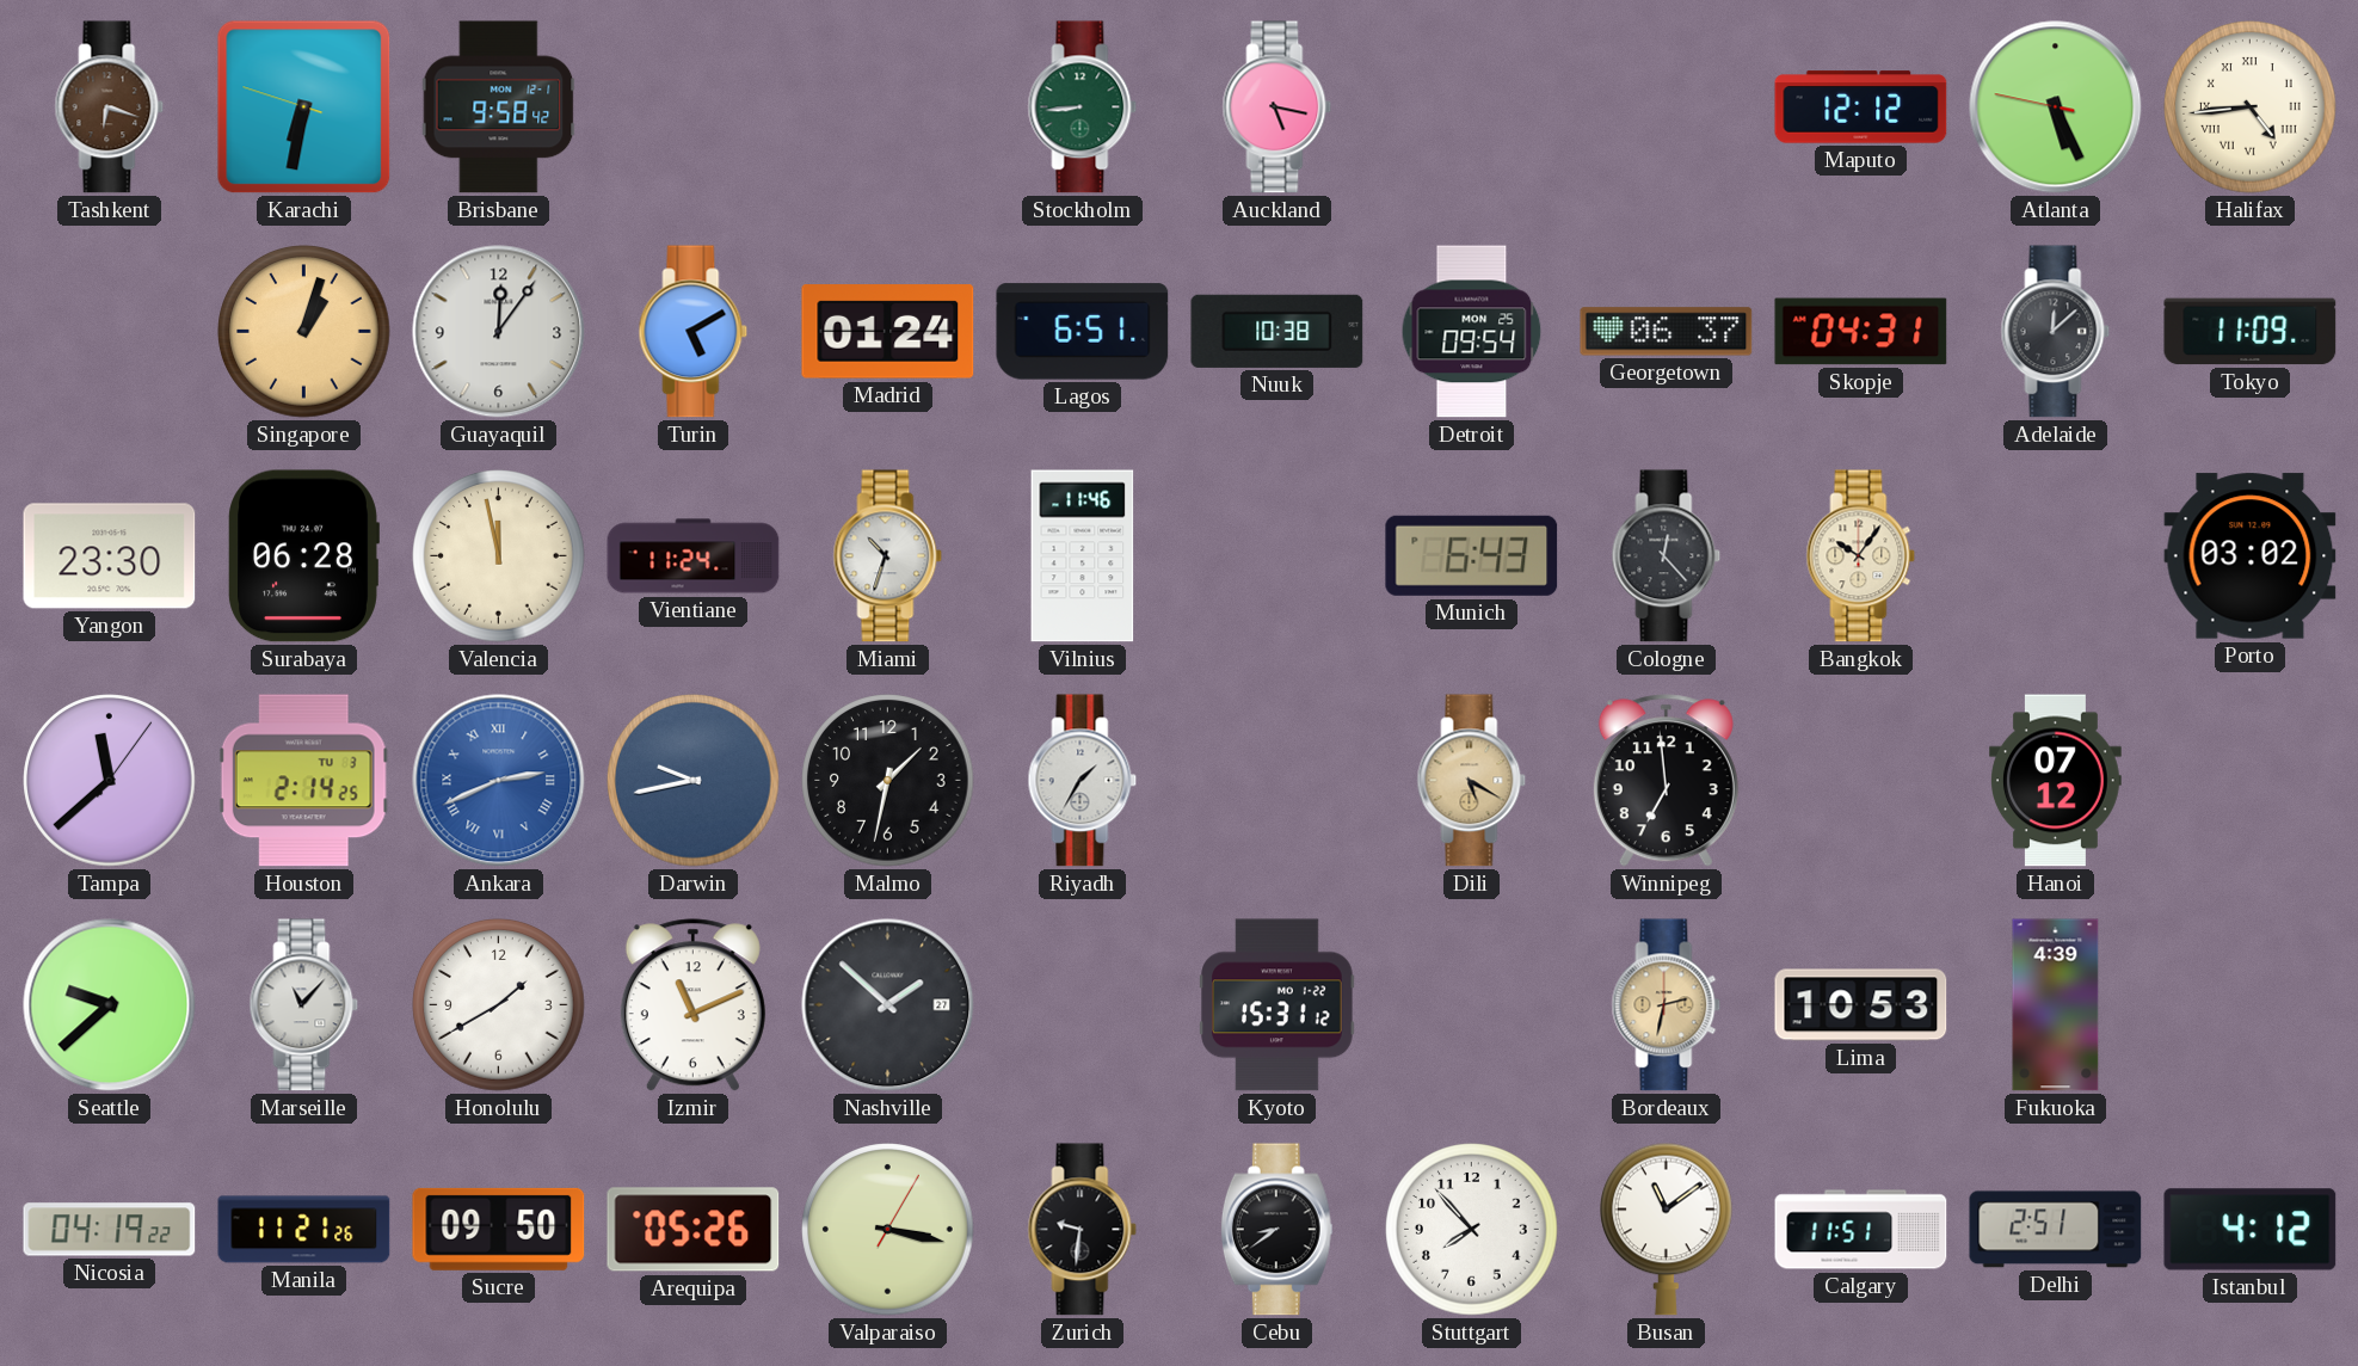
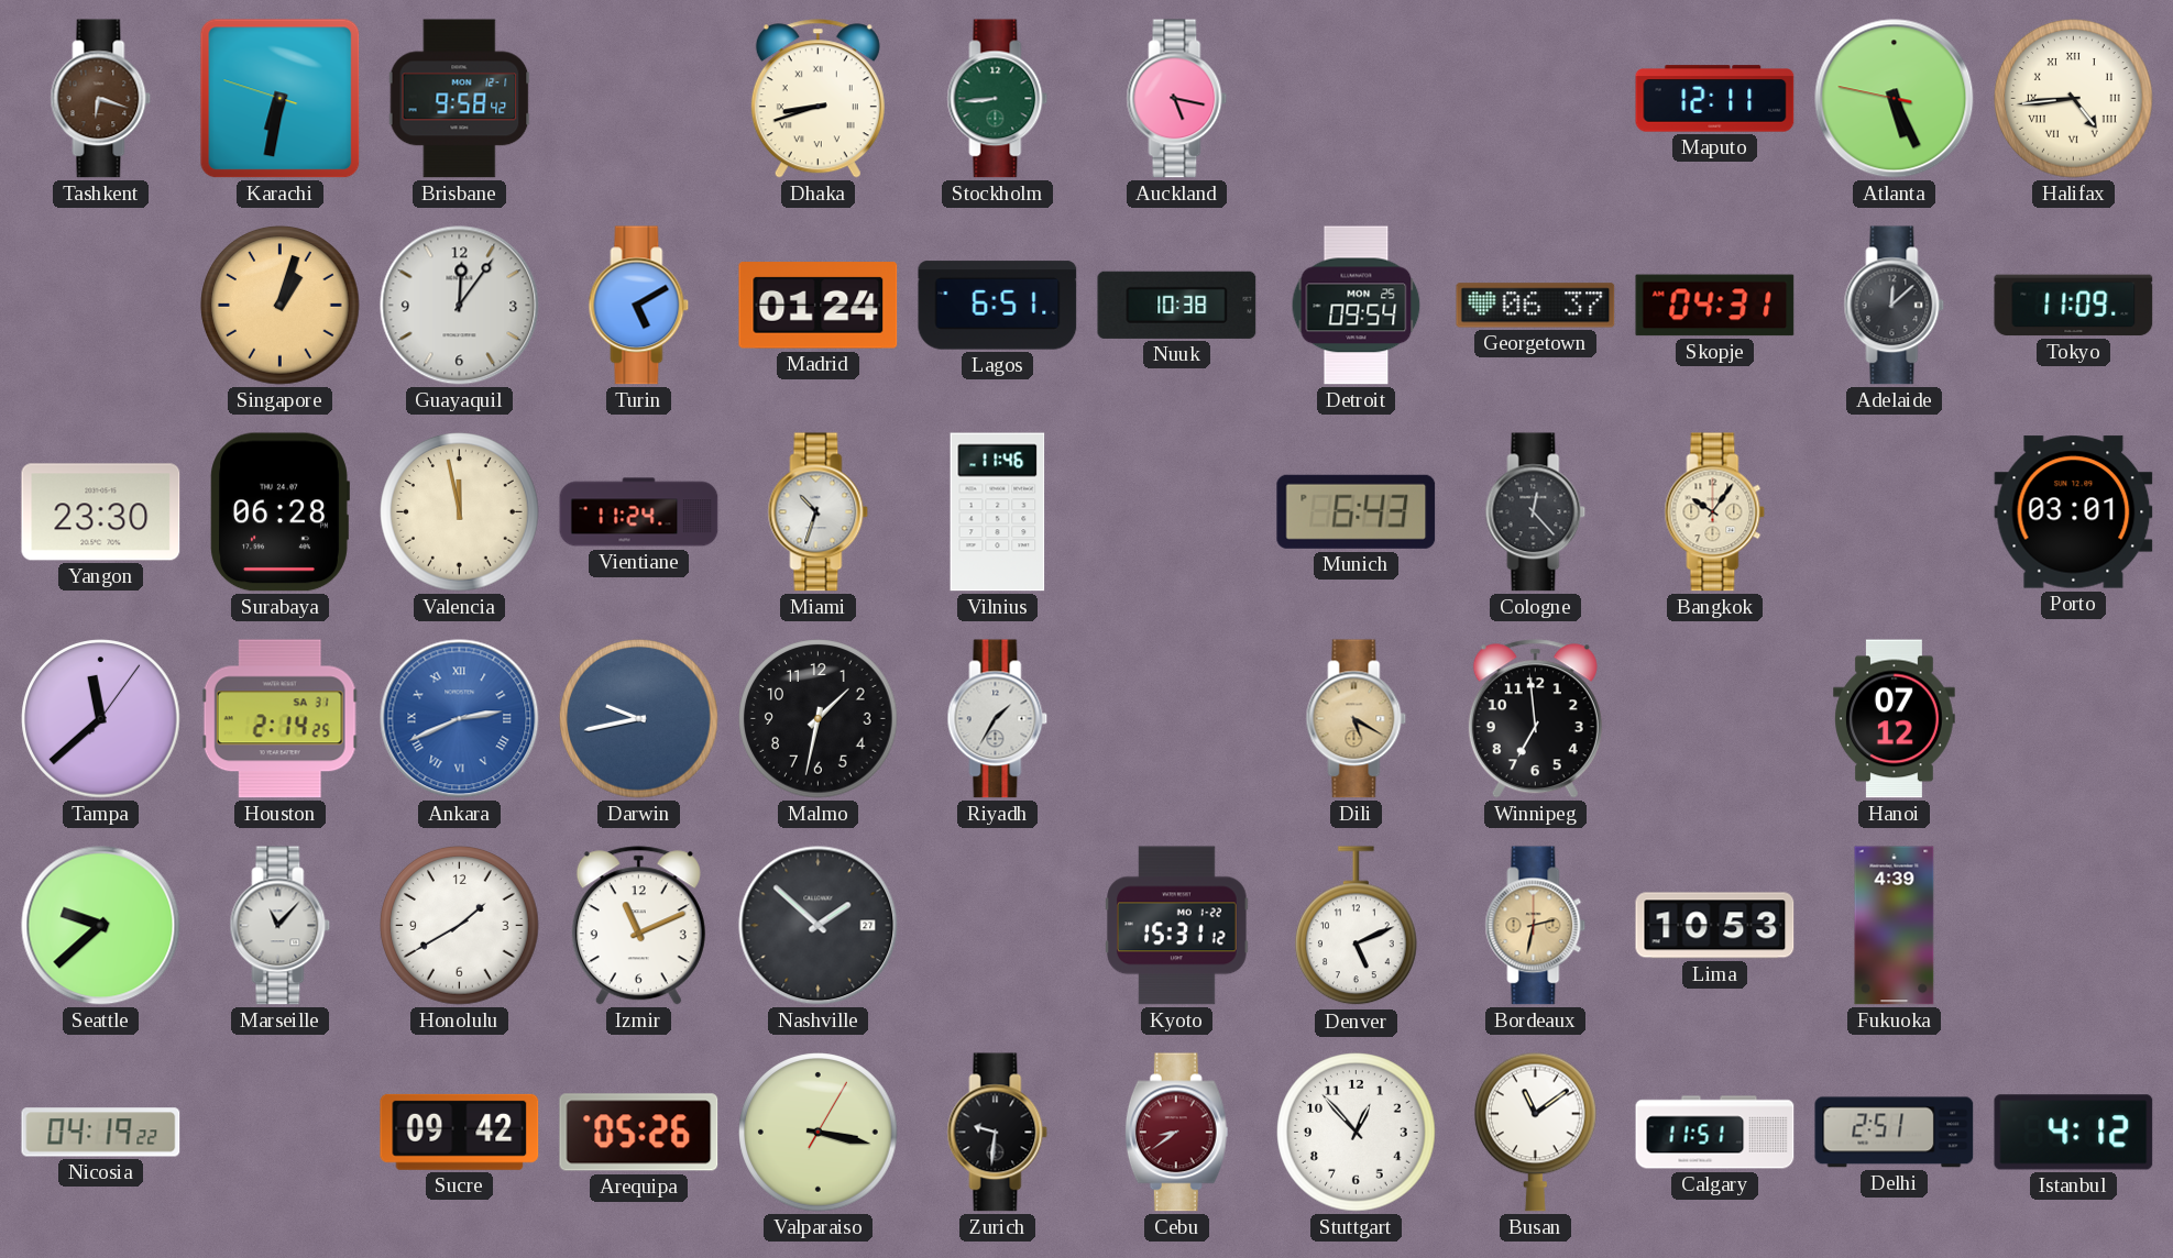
Dhaka: none -> 8:42
Maputo: 12:12 -> 12:11
Porto: 03:02 -> 03:01
Houston date: TU 3 -> SA 31
Denver: none -> 5:11
Manila: 11:21 -> none
Sucre: 09:50 -> 09:42
Cebu dial: black -> burgundy
Stuttgart: 7:53 -> 12:53
